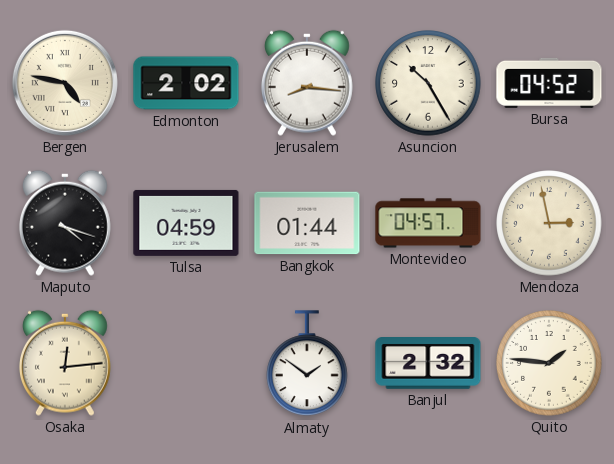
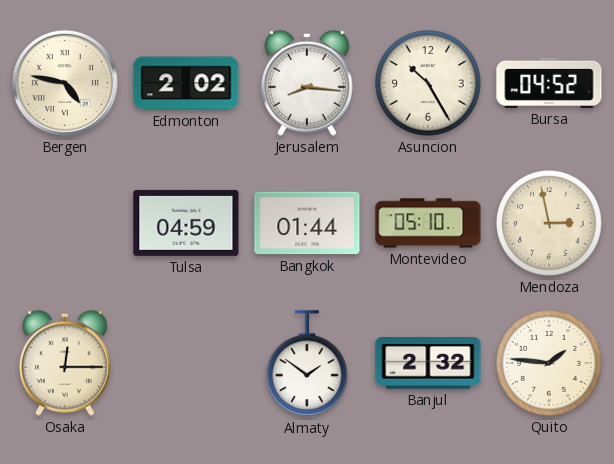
Maputo: 4:18 -> none
Montevideo: 04:57 -> 05:10
Osaka: 12:14 -> 12:15
